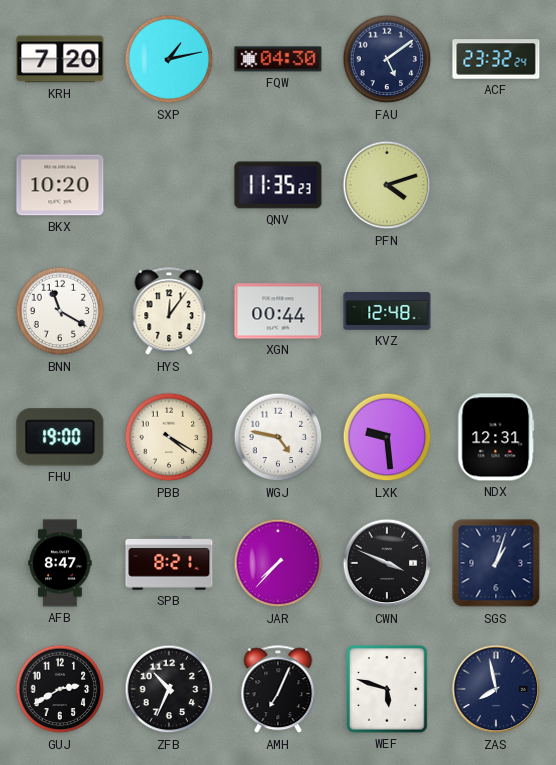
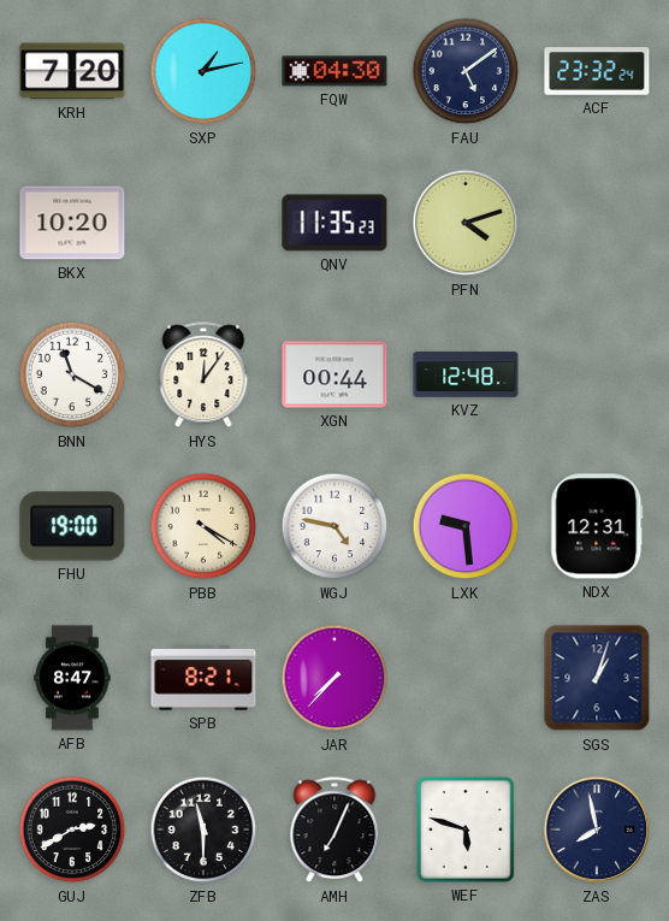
CWN: 3:49 -> none
ZFB: 10:34 -> 11:30
